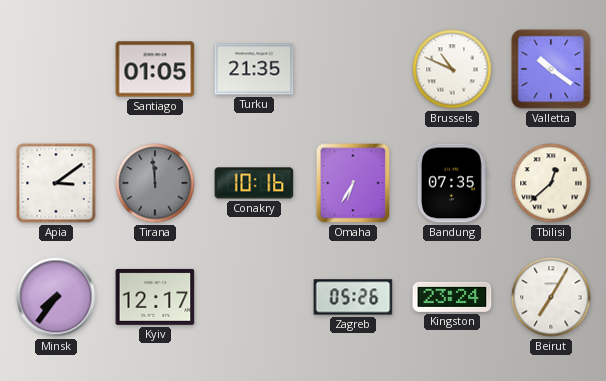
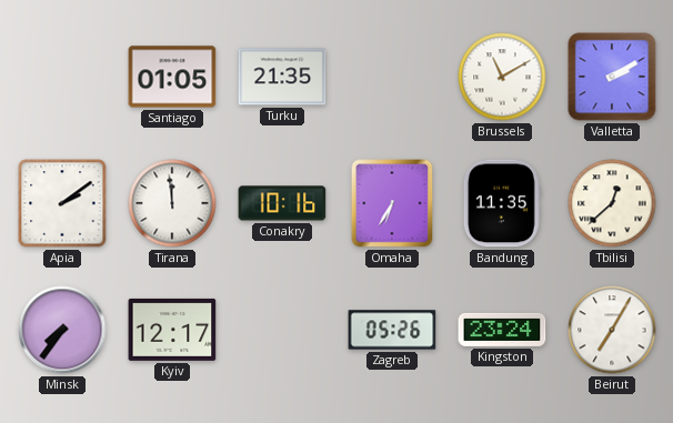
Brussels: 10:49 -> 11:10
Valletta: 10:21 -> 2:10
Apia: 3:09 -> 2:09
Tirana dial: grey -> white
Bandung: 07:35 -> 11:35
